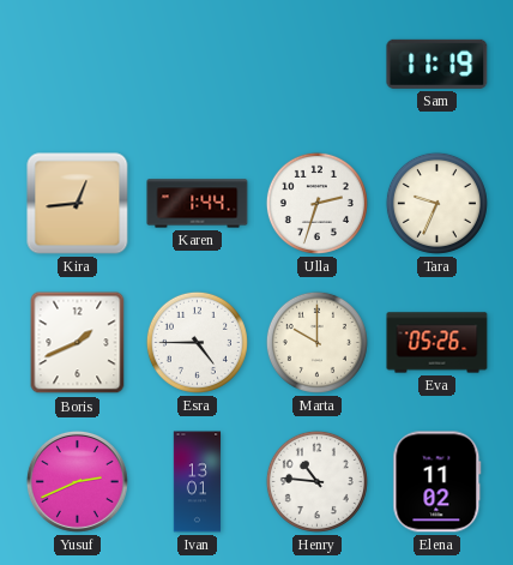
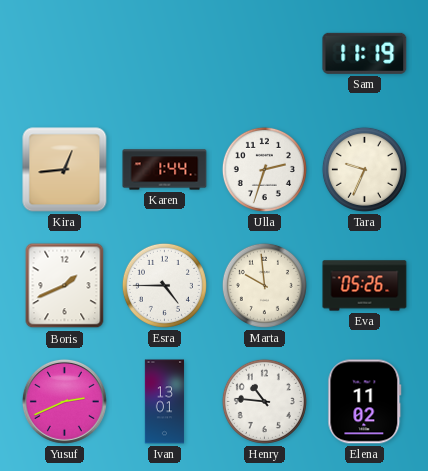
Marta: 10:00 -> 9:59
